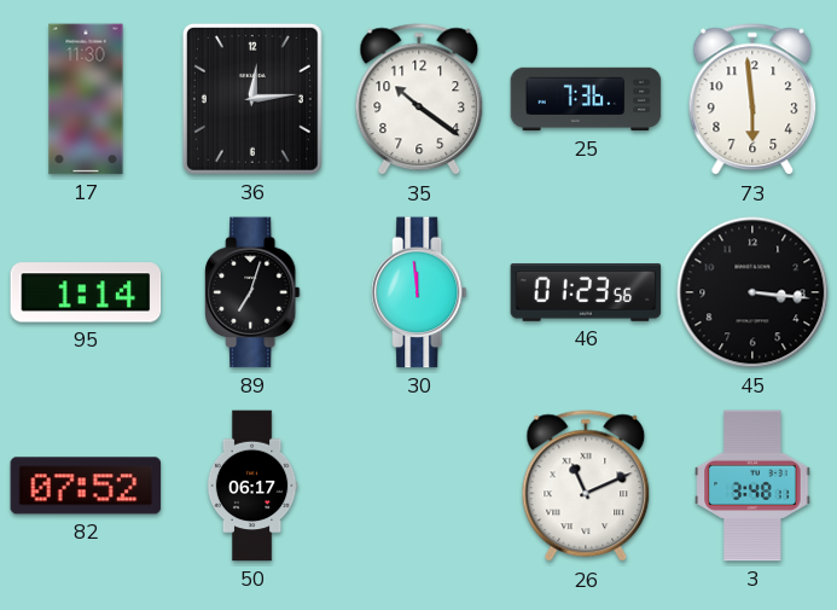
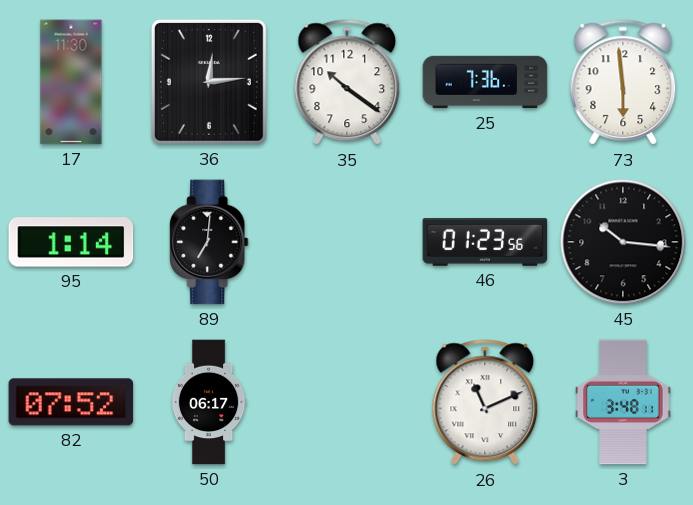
89: 7:03 -> 7:01
30: 11:59 -> none
45: 3:16 -> 10:16
